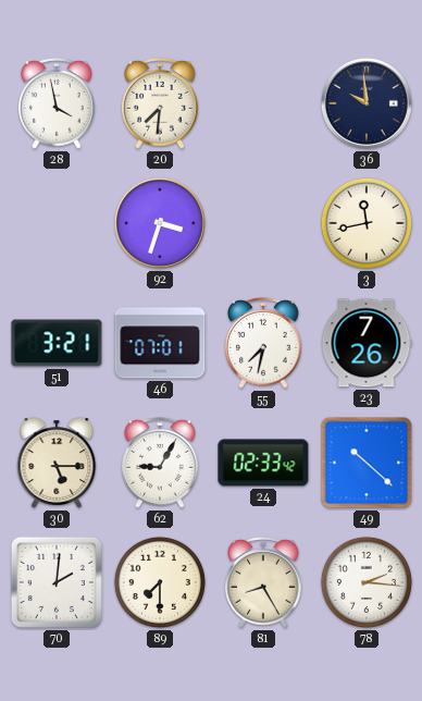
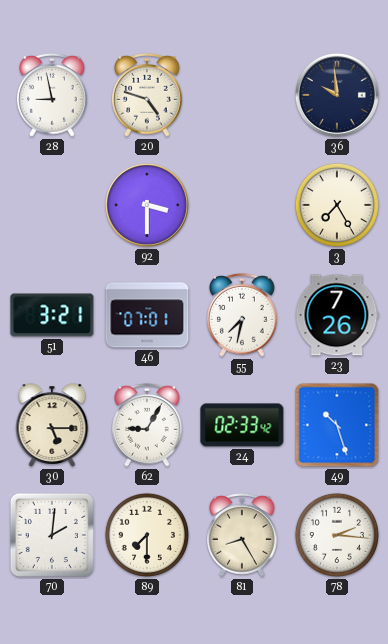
28: 3:58 -> 8:58
20: 7:31 -> 4:48
92: 3:33 -> 3:30
3: 11:43 -> 7:25
49: 10:22 -> 10:27
